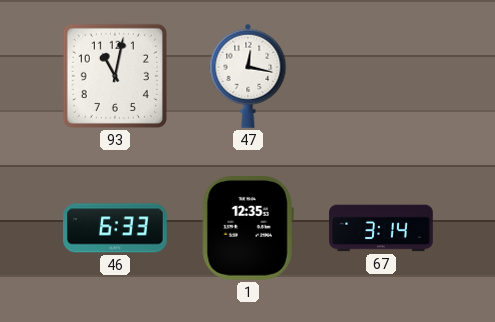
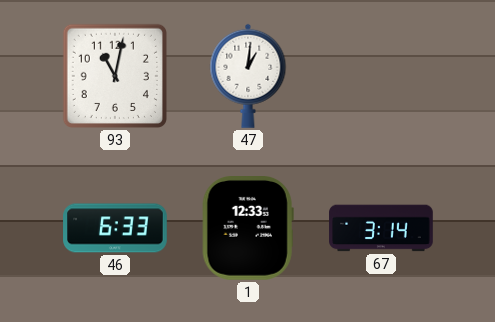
47: 12:17 -> 1:01
1: 12:35 -> 12:33
